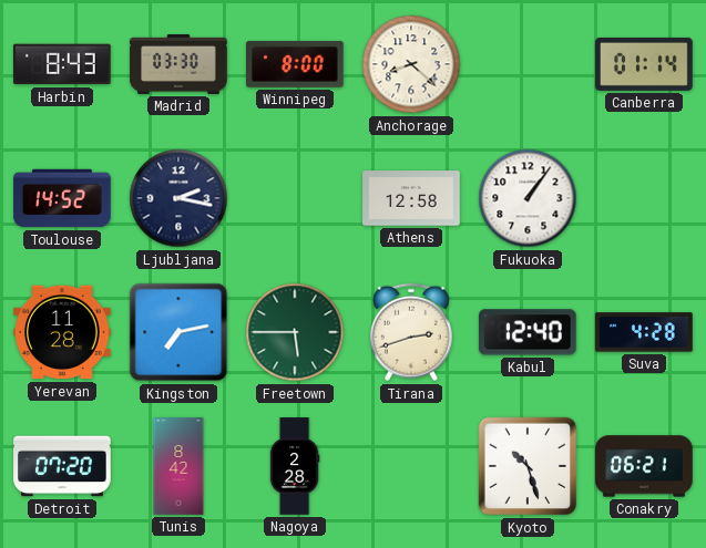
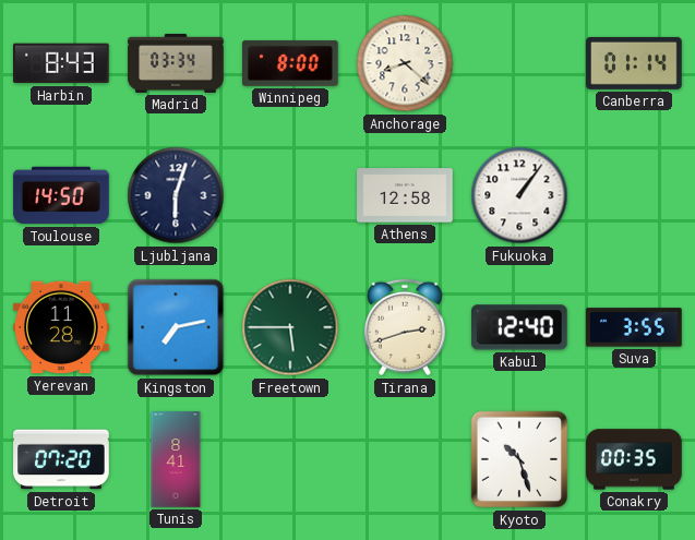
Madrid: 03:30 -> 03:34
Toulouse: 14:52 -> 14:50
Ljubljana: 2:17 -> 6:03
Suva: 4:28 -> 3:55
Tunis: 8:42 -> 8:41
Nagoya: 2:28 -> none
Conakry: 06:21 -> 00:35
